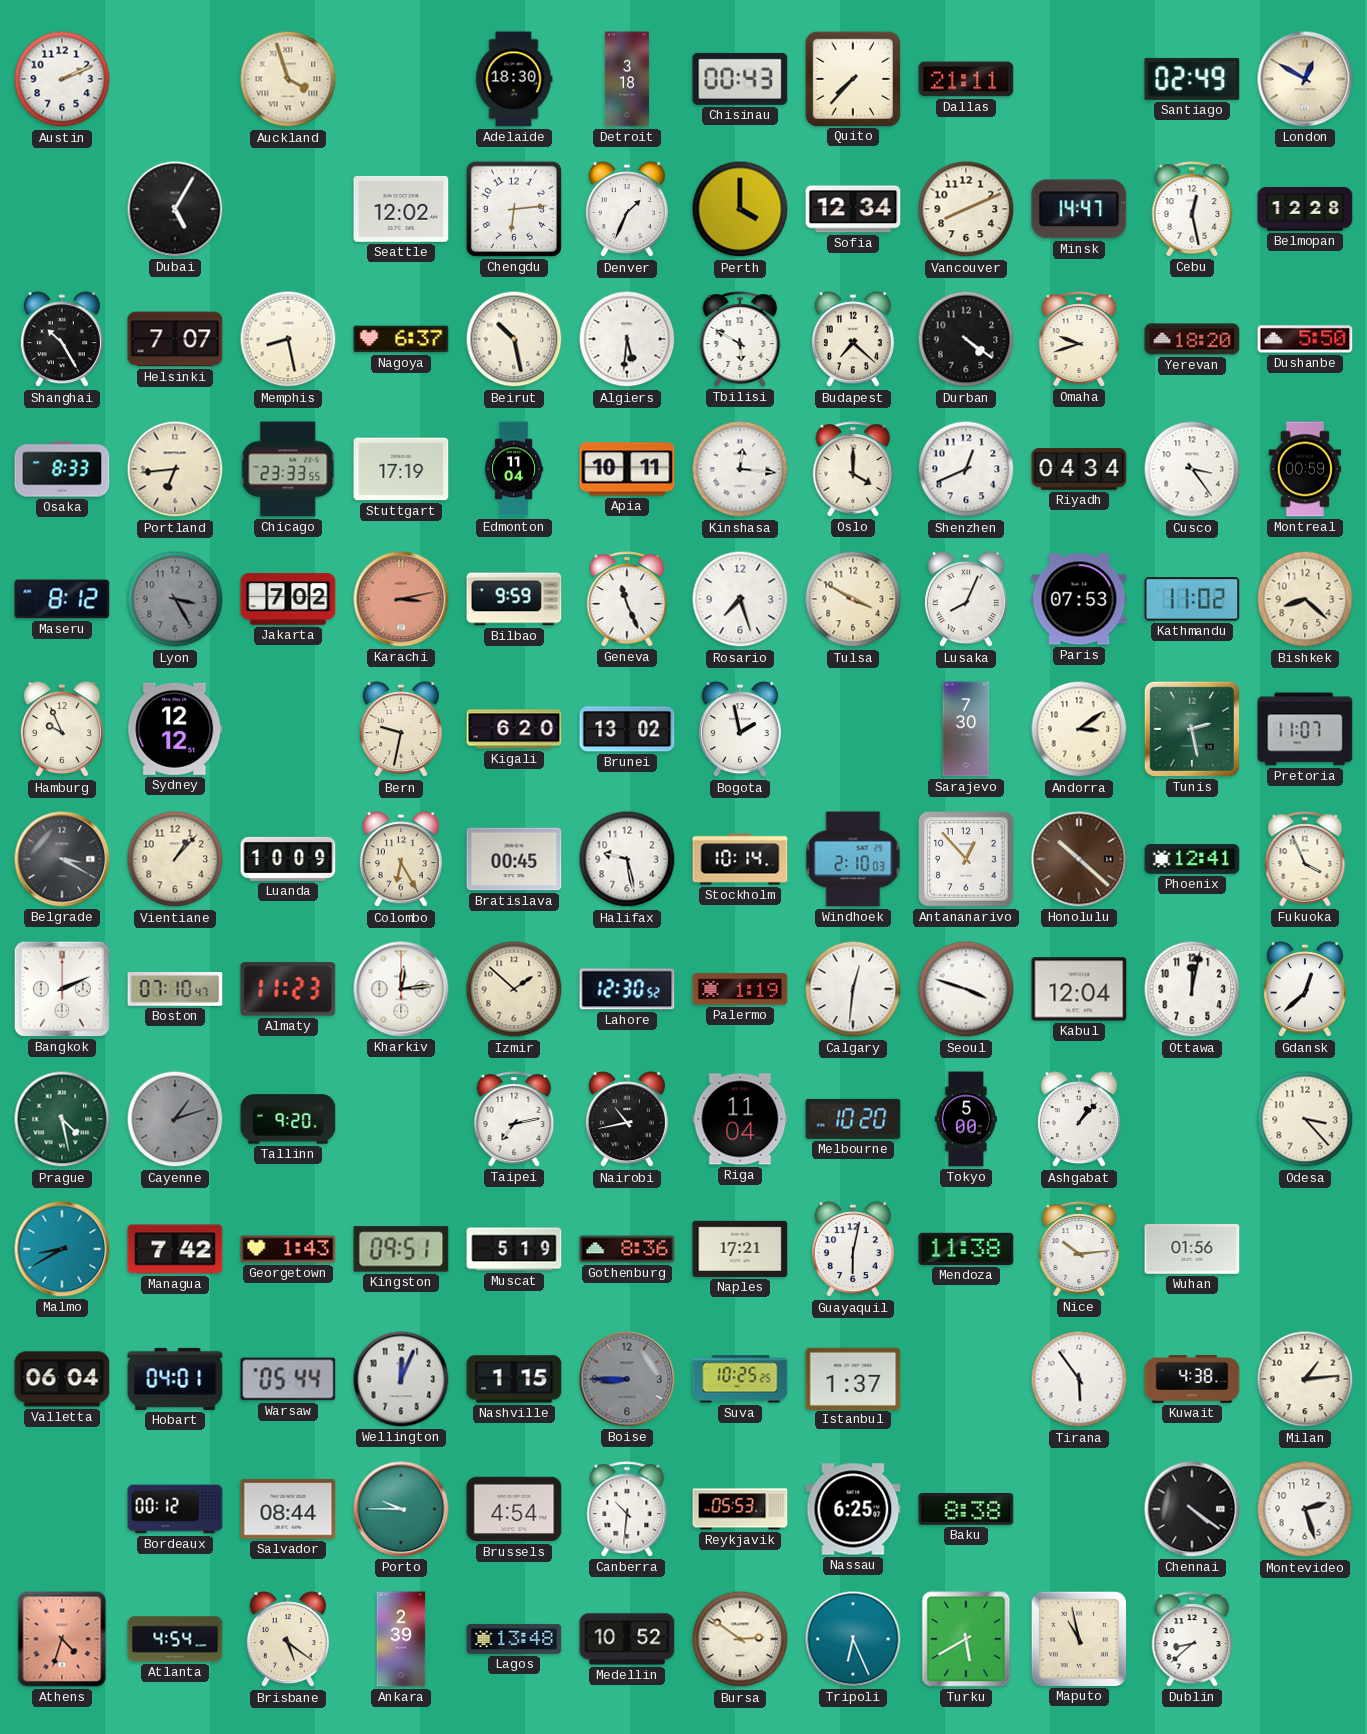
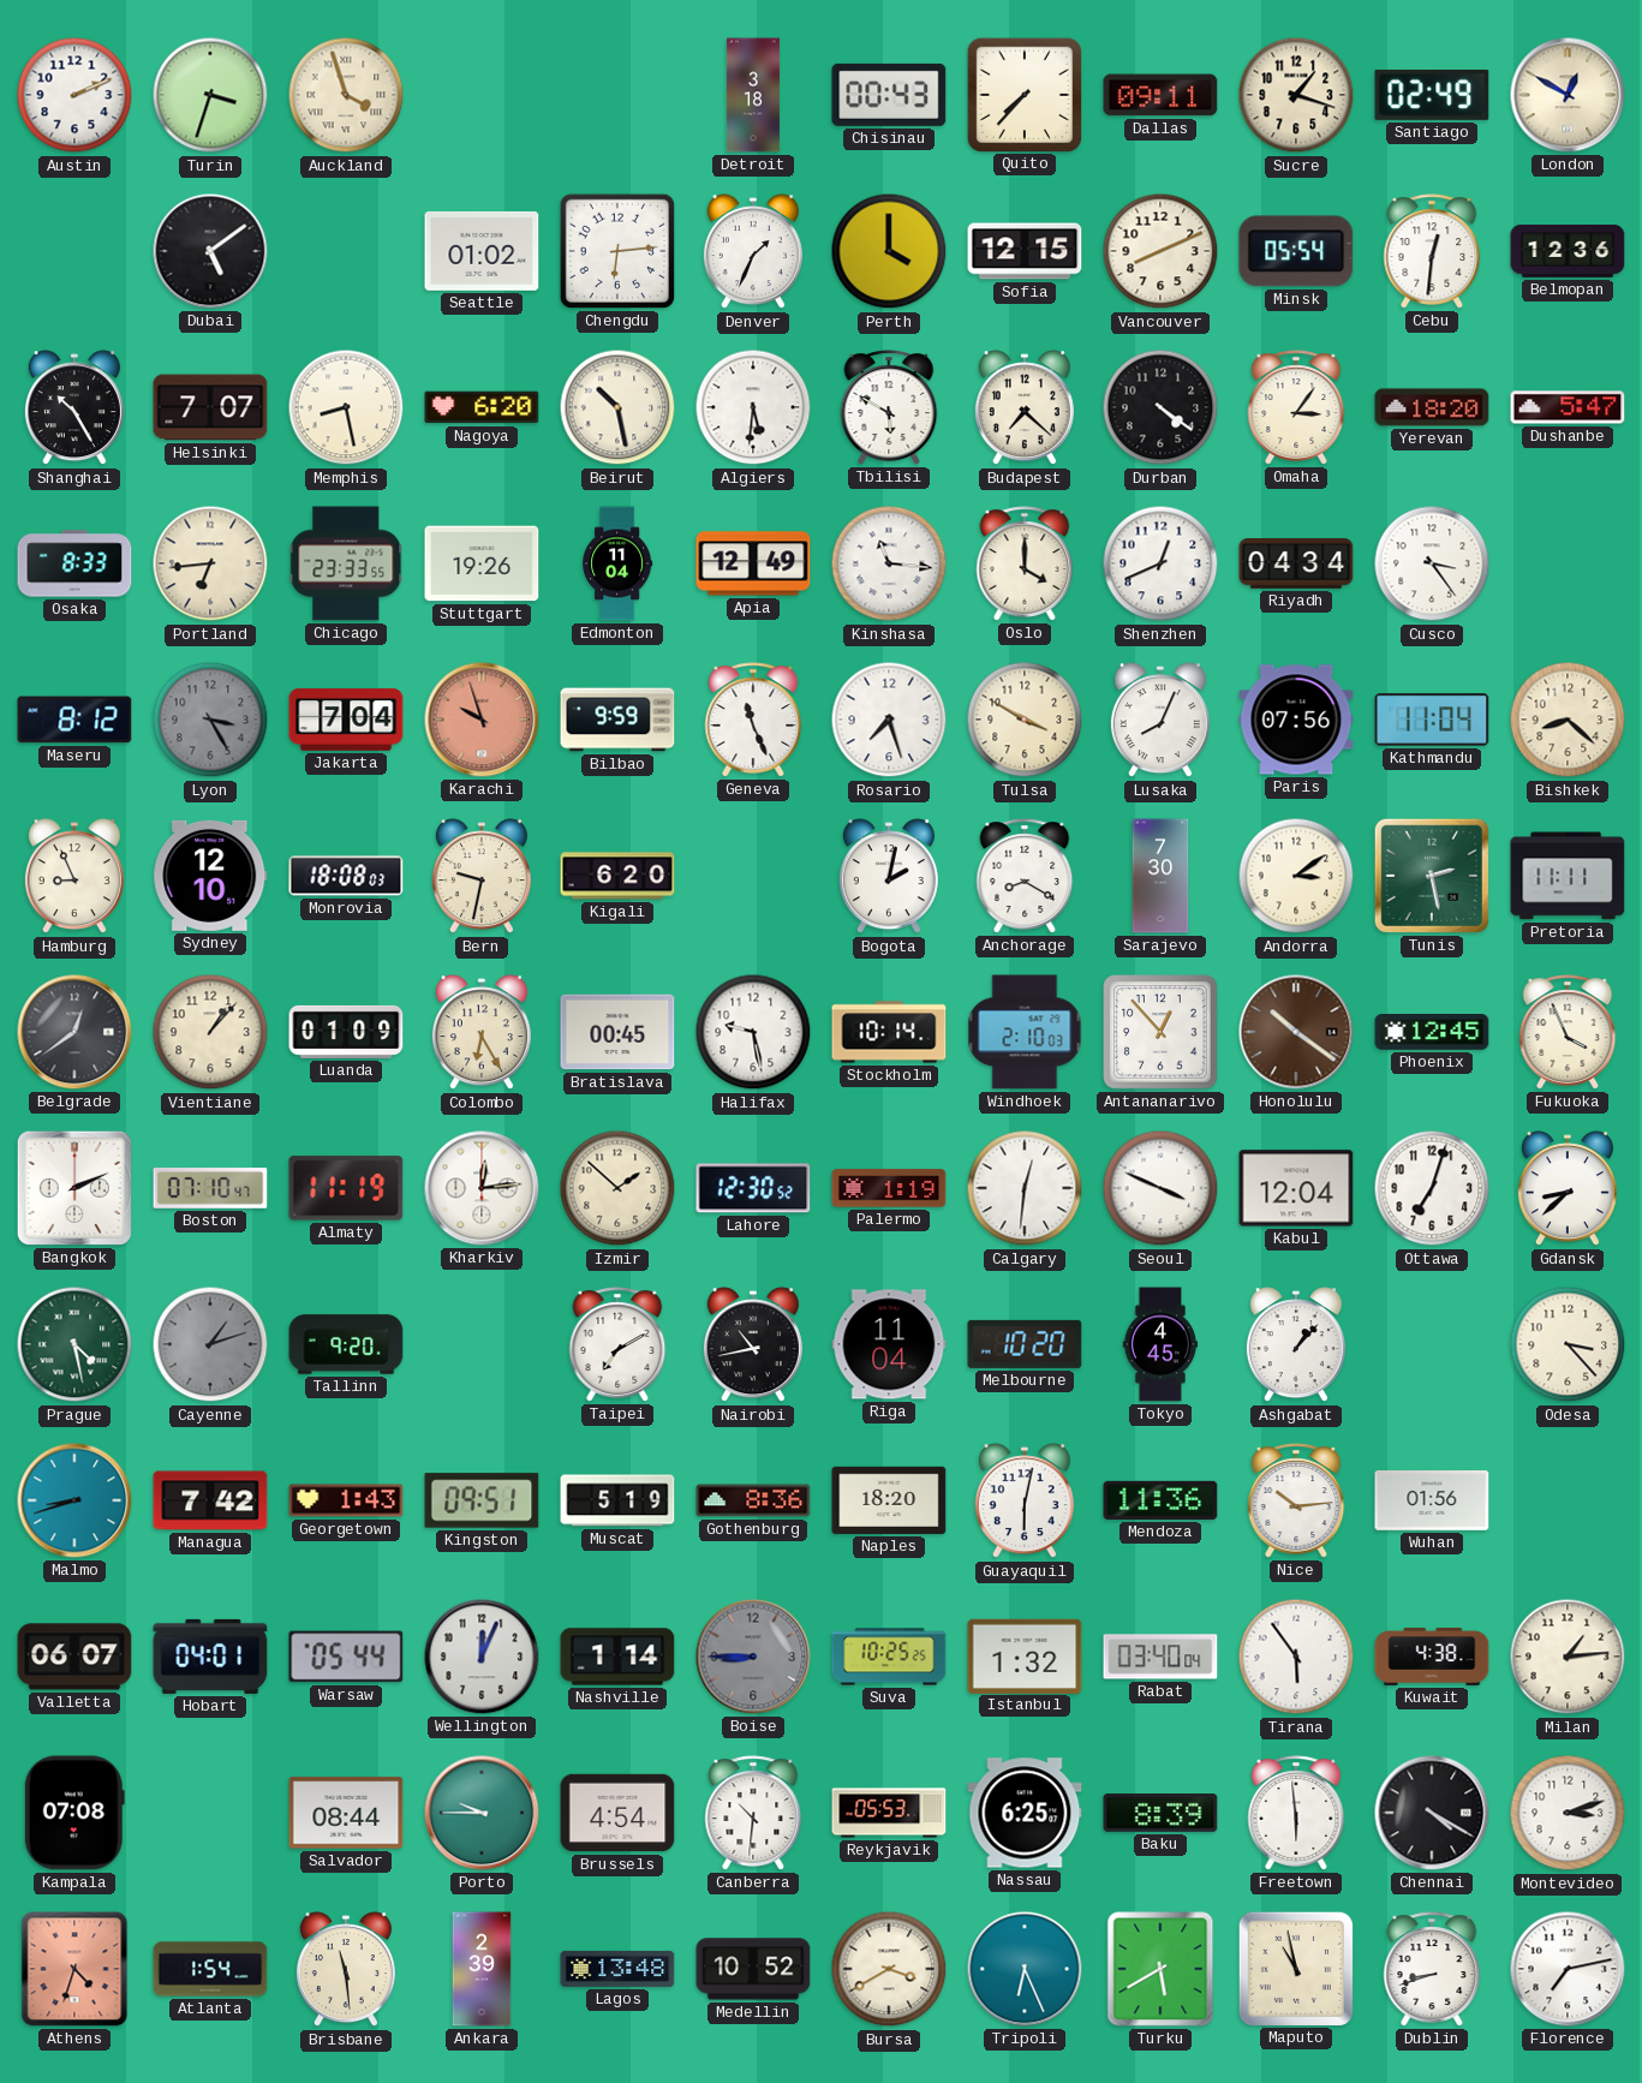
Turin: none -> 3:33
Adelaide: 18:30 -> none
Dallas: 21:11 -> 09:11
Sucre: none -> 1:18
Dubai: 5:05 -> 5:09
Seattle: 12:02 -> 01:02
Sofia: 12:34 -> 12:15
Minsk: 14:47 -> 05:54
Cebu: 12:28 -> 12:31
Belmopan: 12:28 -> 12:36
Nagoya: 6:37 -> 6:20
Omaha: 9:42 -> 3:06
Dushanbe: 5:50 -> 5:47
Stuttgart: 17:19 -> 19:26
Apia: 10:11 -> 12:49
Kinshasa: 12:16 -> 11:16
Montreal: 00:59 -> none
Jakarta: 7:02 -> 7:04
Karachi: 3:13 -> 9:57
Paris: 07:53 -> 07:56
Kathmandu: 11:02 -> 11:04
Hamburg: 9:56 -> 8:56
Sydney: 12:12 -> 12:10
Monrovia: none -> 18:08
Brunei: 13:02 -> none
Bogota: 1:58 -> 2:02
Anchorage: none -> 8:20
Pretoria: 11:07 -> 11:11
Belgrade: 3:20 -> 12:39
Luanda: 10:09 -> 01:09
Honolulu: 10:22 -> 10:21
Phoenix: 12:41 -> 12:45
Almaty: 11:23 -> 11:19
Seoul: 3:48 -> 3:49
Ottawa: 12:02 -> 7:03
Gdansk: 12:38 -> 8:38
Taipei: 7:13 -> 7:10
Tokyo: 5:00 -> 4:45
Malmo: 8:40 -> 8:42
Naples: 17:21 -> 18:20
Mendoza: 11:38 -> 11:36
Valletta: 06:04 -> 06:07
Nashville: 1:15 -> 1:14
Istanbul: 1:37 -> 1:32
Rabat: none -> 03:40
Kampala: none -> 07:08
Bordeaux: 00:12 -> none
Baku: 8:38 -> 8:39
Freetown: none -> 5:59
Chennai: 4:21 -> 4:20
Montevideo: 2:27 -> 3:12
Atlanta: 4:54 -> 1:54
Brisbane: 5:21 -> 11:29
Bursa: 2:51 -> 3:40
Dublin: 8:38 -> 8:42
Florence: none -> 7:13
